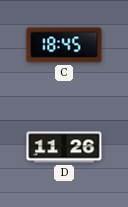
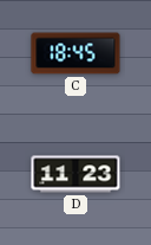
D: 11:26 -> 11:23
